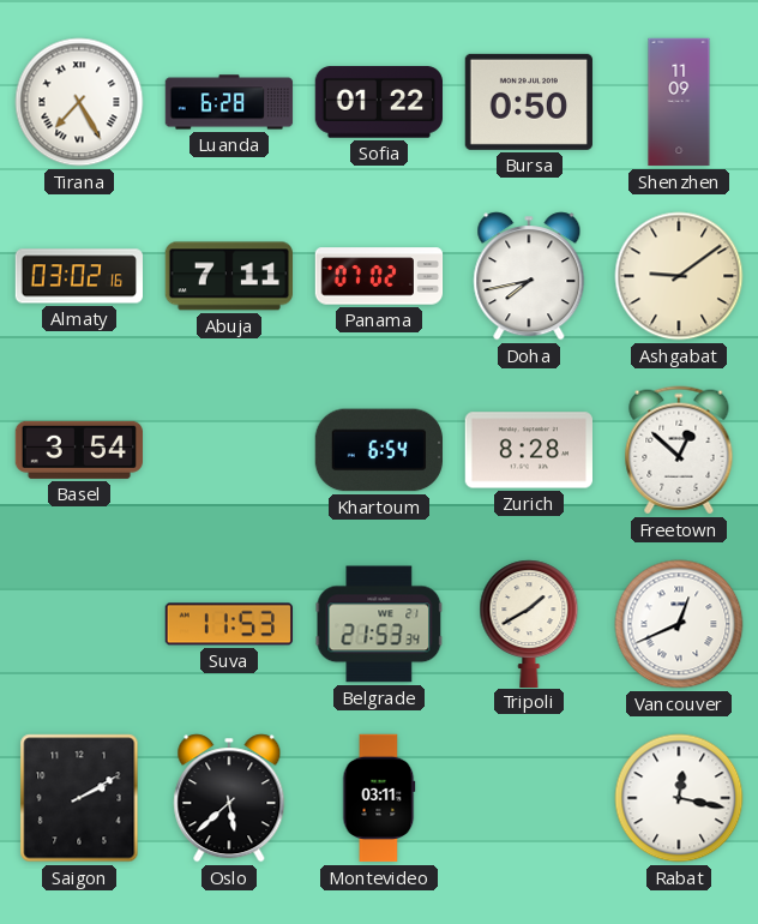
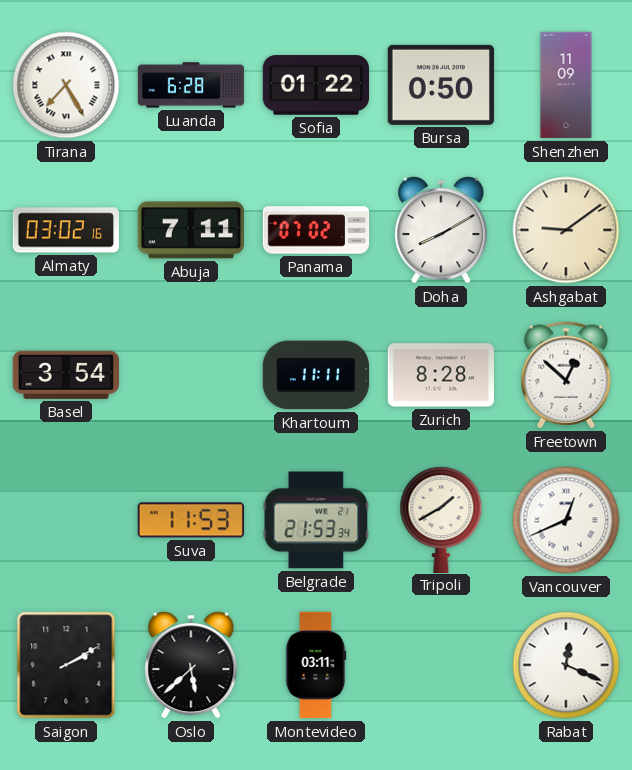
Doha: 7:43 -> 8:10
Khartoum: 6:54 -> 11:11
Rabat: 12:17 -> 12:19
